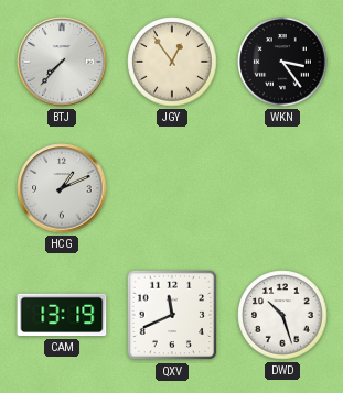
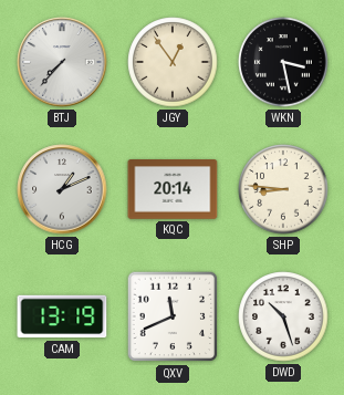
WKN: 3:24 -> 3:28
KQC: none -> 20:14
SHP: none -> 8:46
